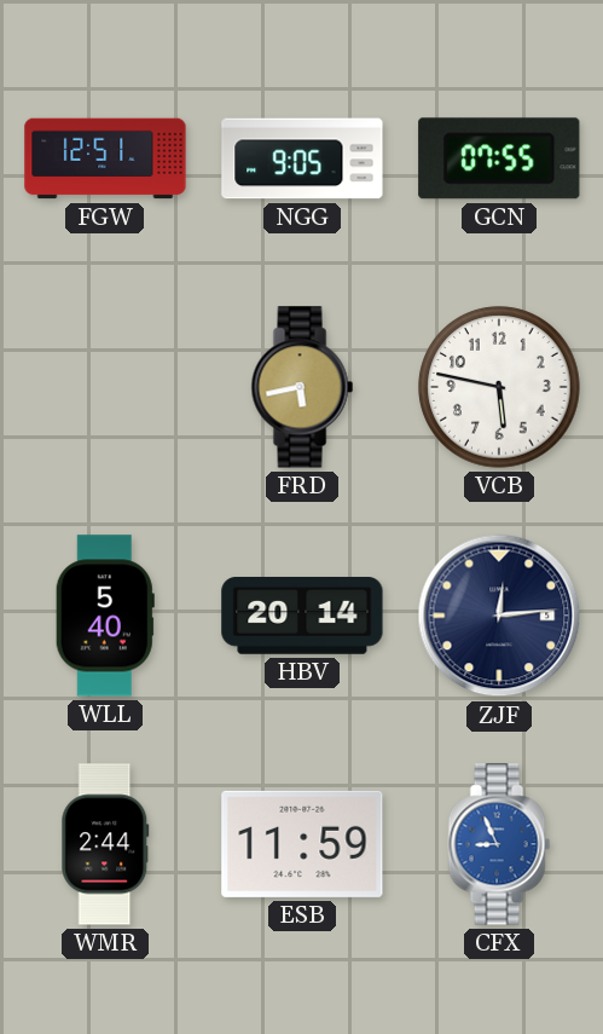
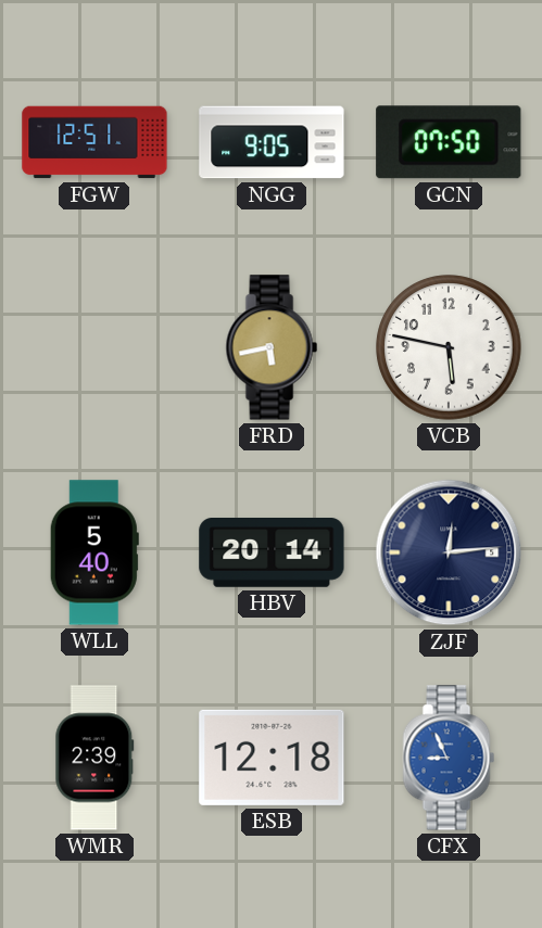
GCN: 07:55 -> 07:50
WMR: 2:44 -> 2:39
ESB: 11:59 -> 12:18
